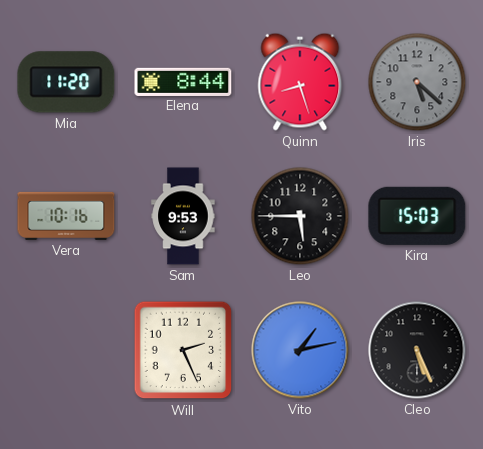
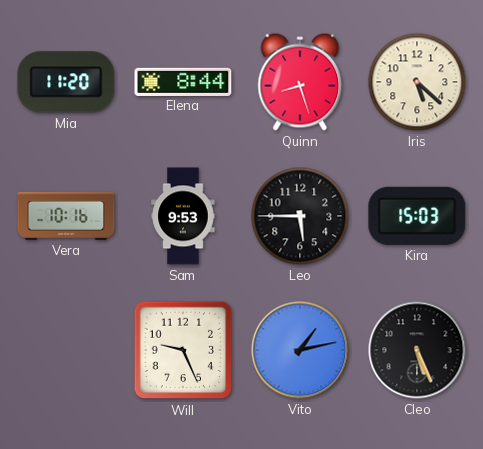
Iris dial: grey -> cream
Will: 2:26 -> 9:26
